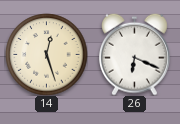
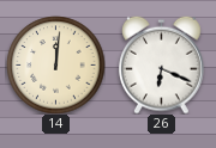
14: 12:27 -> 12:01
